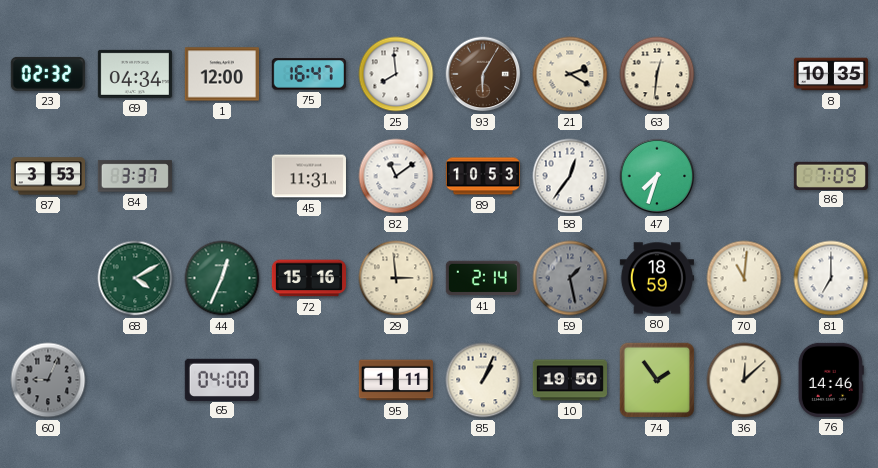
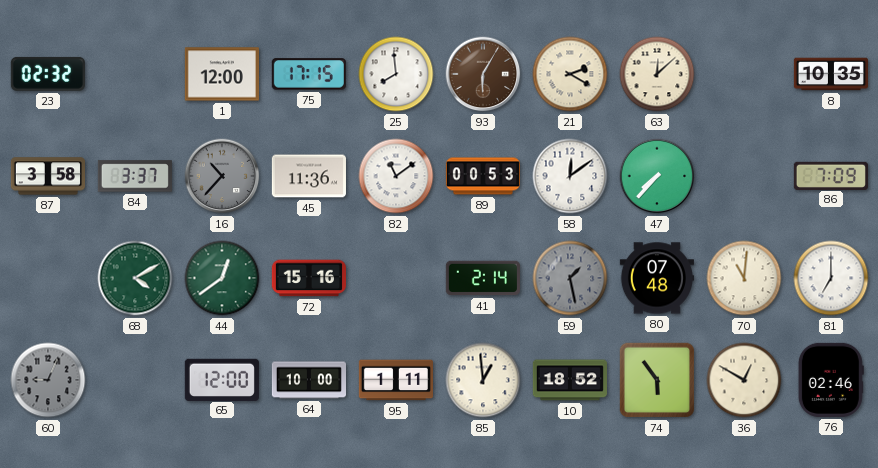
69: 04:34 -> none
75: 16:47 -> 17:15
63: 12:31 -> 12:08
87: 3:53 -> 3:58
16: none -> 10:37
45: 11:31 -> 11:36
89: 10:53 -> 00:53
58: 12:36 -> 12:09
47: 7:33 -> 7:37
44: 12:34 -> 12:39
29: 2:59 -> none
80: 18:59 -> 07:48
65: 04:00 -> 12:00
64: none -> 10:00
85: 1:04 -> 12:59
10: 19:50 -> 18:52
74: 1:54 -> 5:54
36: 12:08 -> 12:50
76: 14:46 -> 02:46
